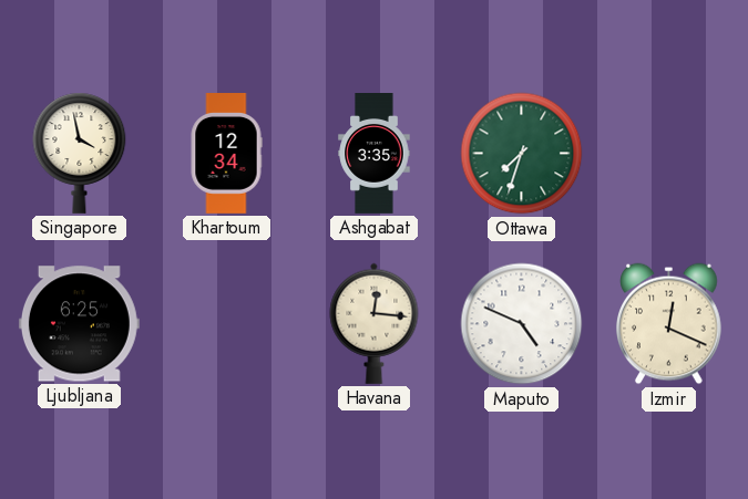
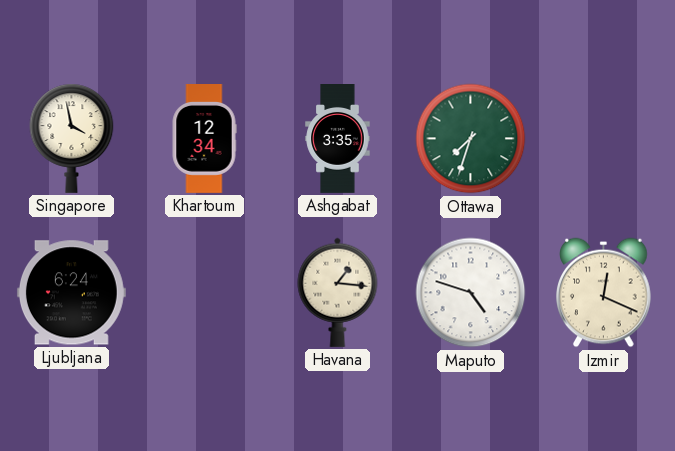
Ljubljana: 6:25 -> 6:24
Havana: 12:16 -> 1:16
Maputo: 4:49 -> 4:48
